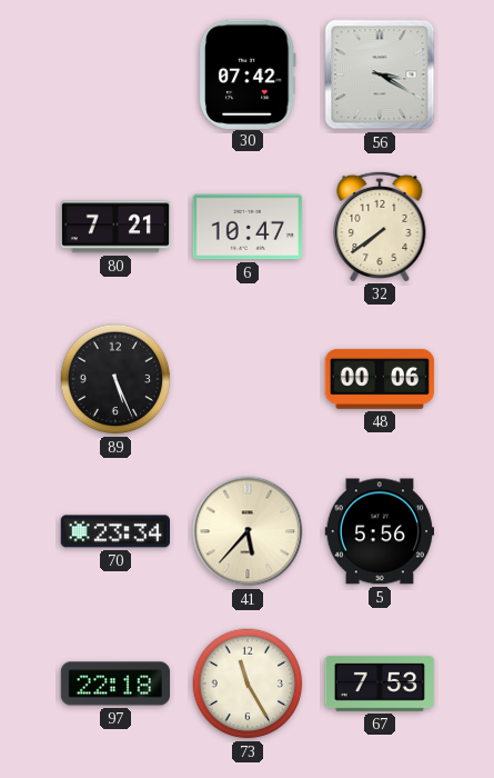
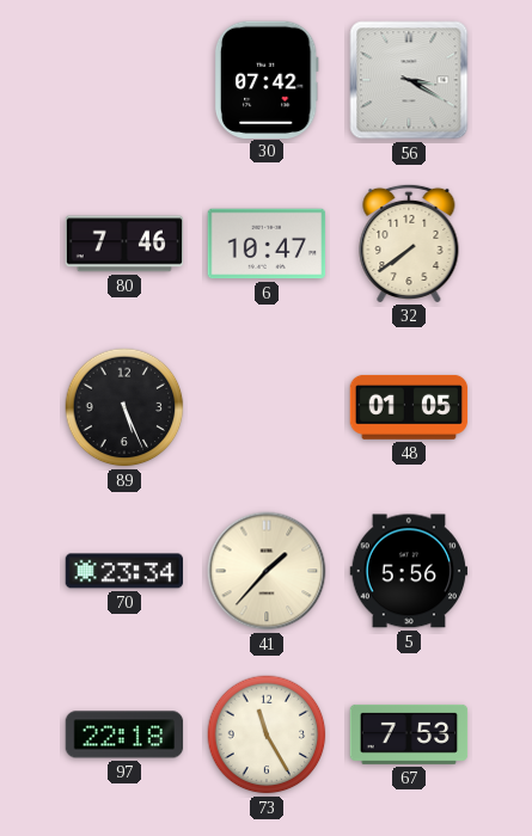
80: 7:21 -> 7:46
48: 00:06 -> 01:05
41: 5:37 -> 1:37
